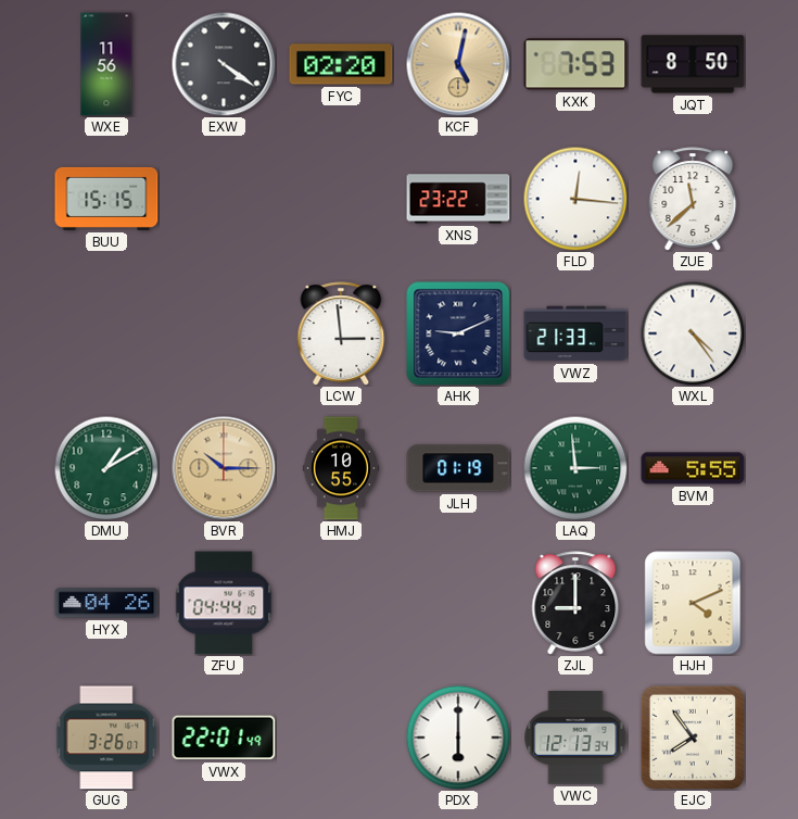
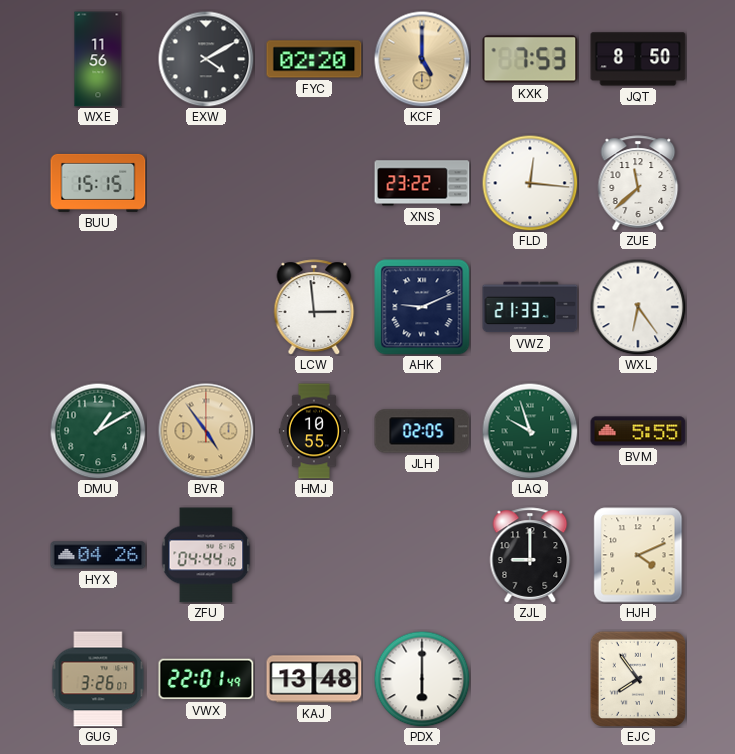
EXW: 4:21 -> 4:10
KCF: 5:02 -> 5:00
WXL: 4:24 -> 6:24
BVR: 10:15 -> 4:54
JLH: 01:19 -> 02:05
LAQ: 2:59 -> 9:57
KAJ: none -> 13:48
VWC: 12:13 -> none
